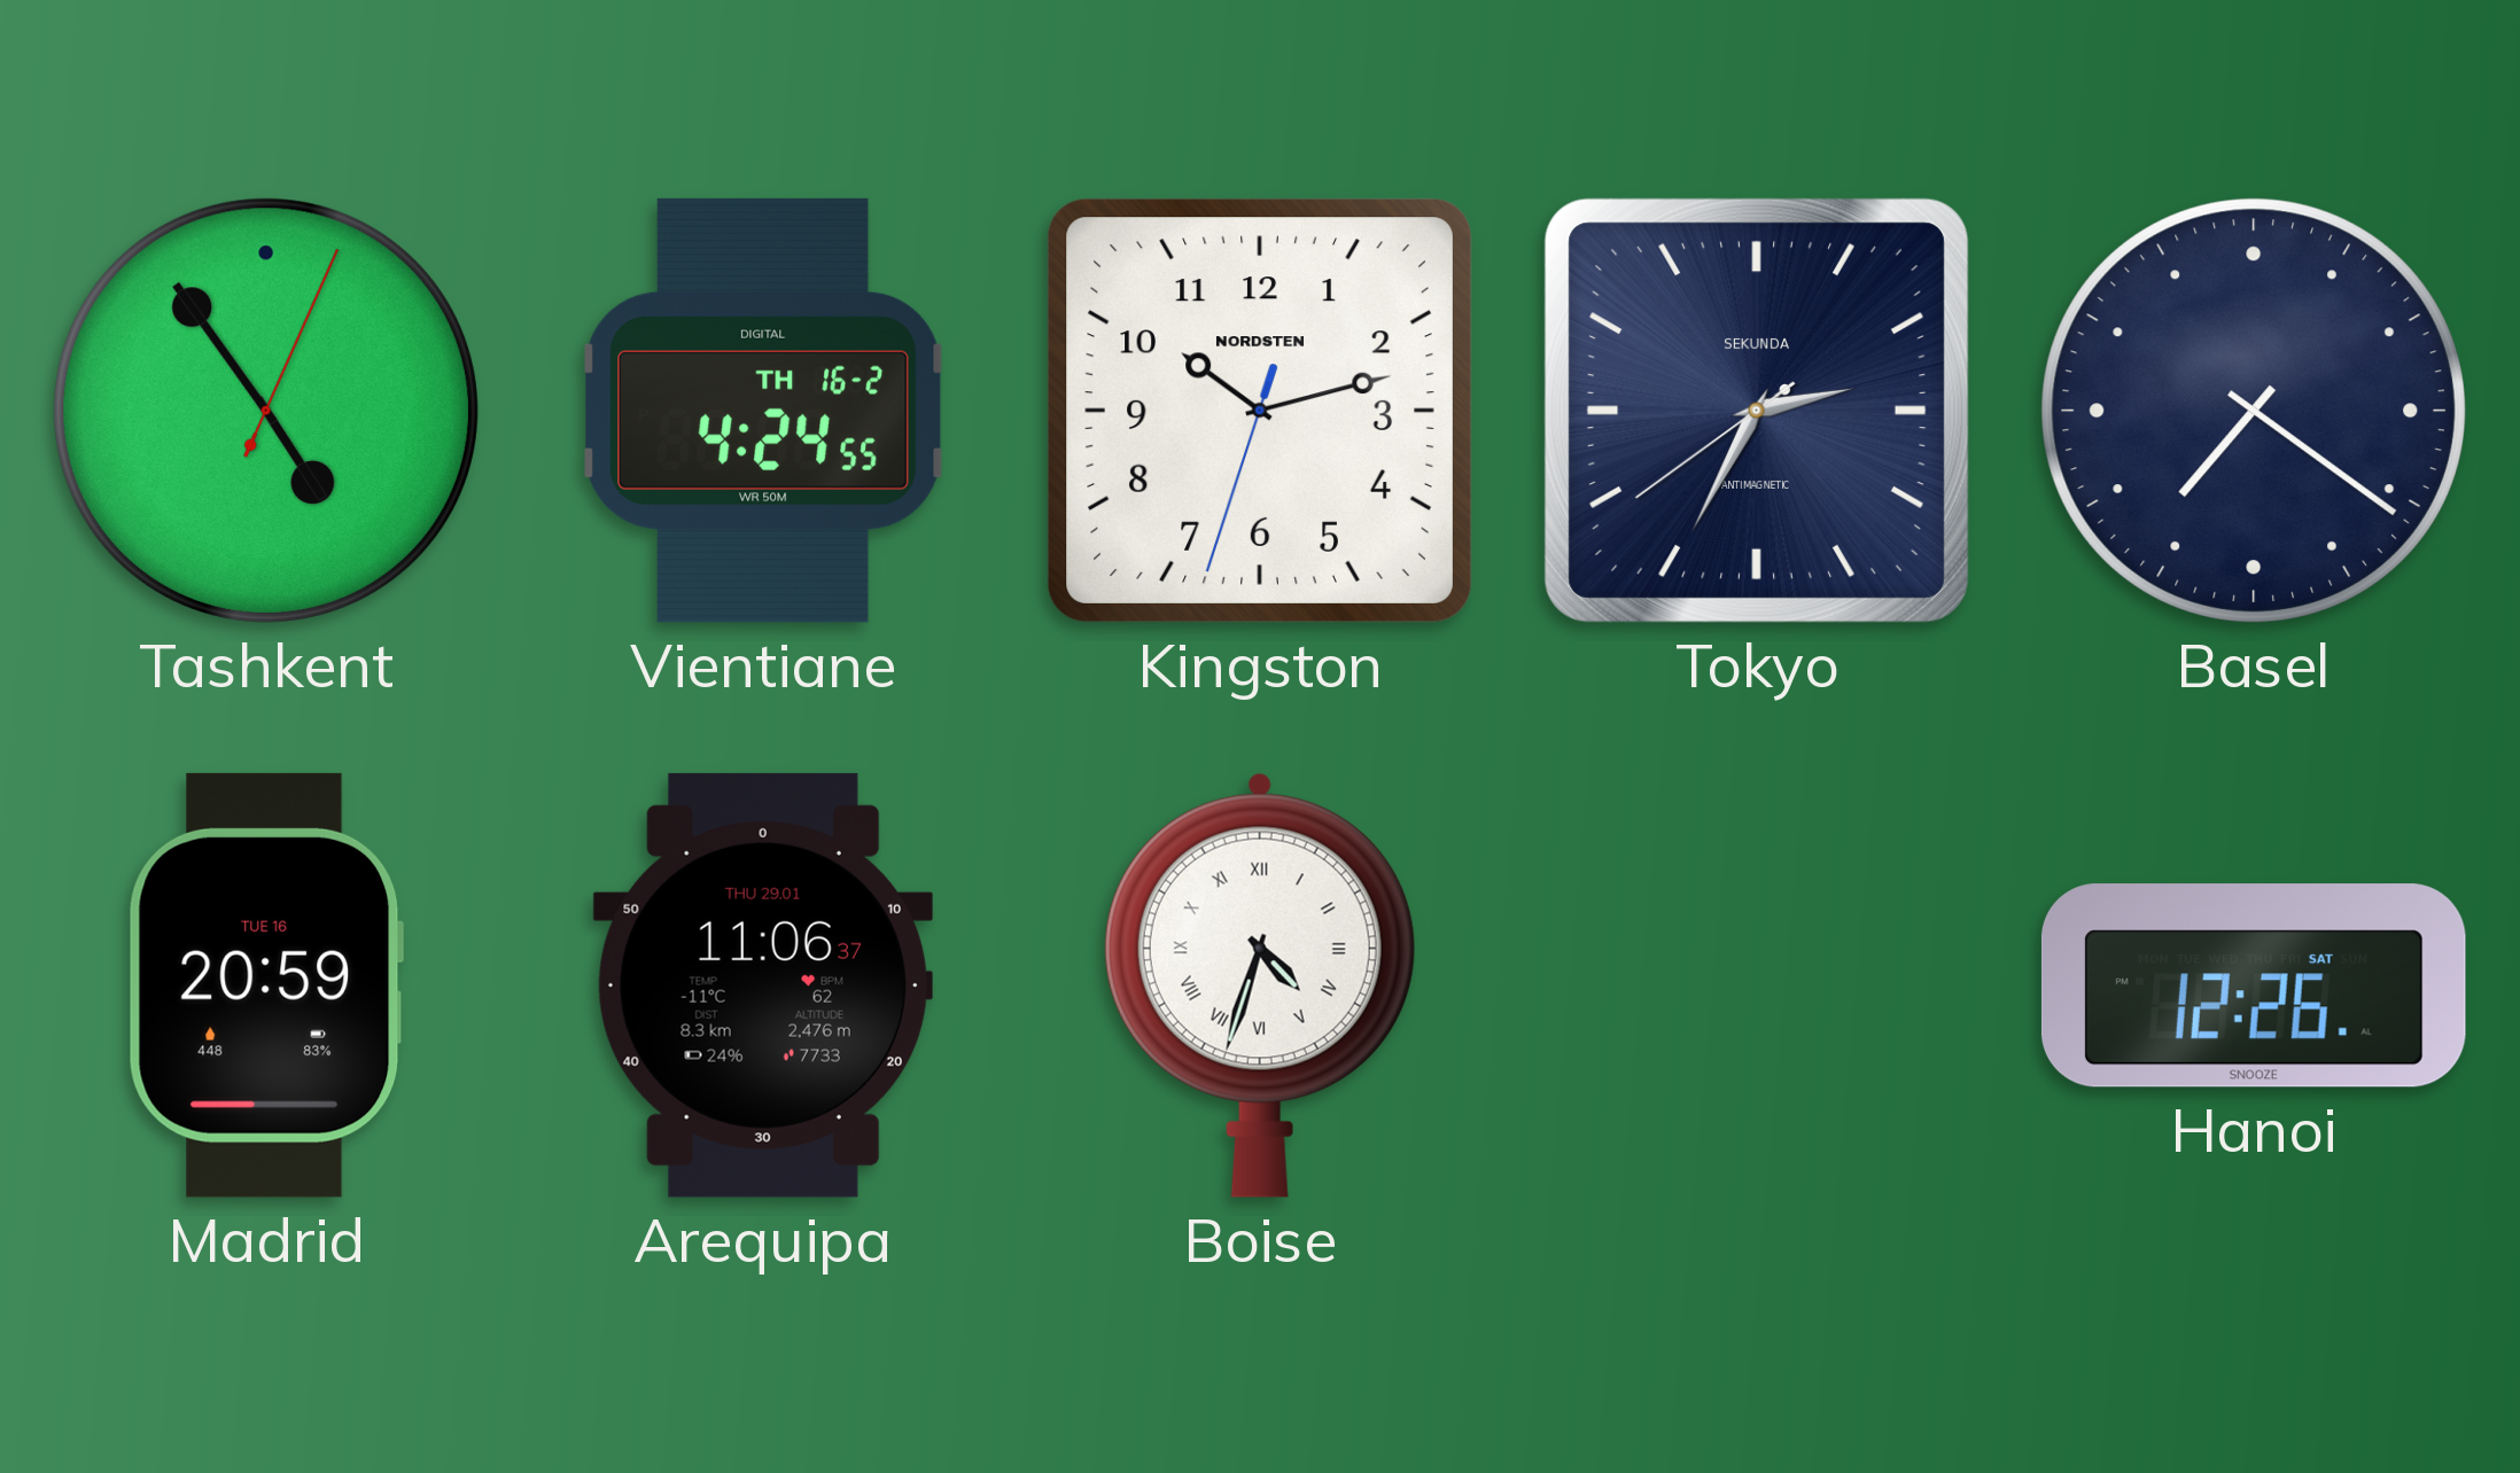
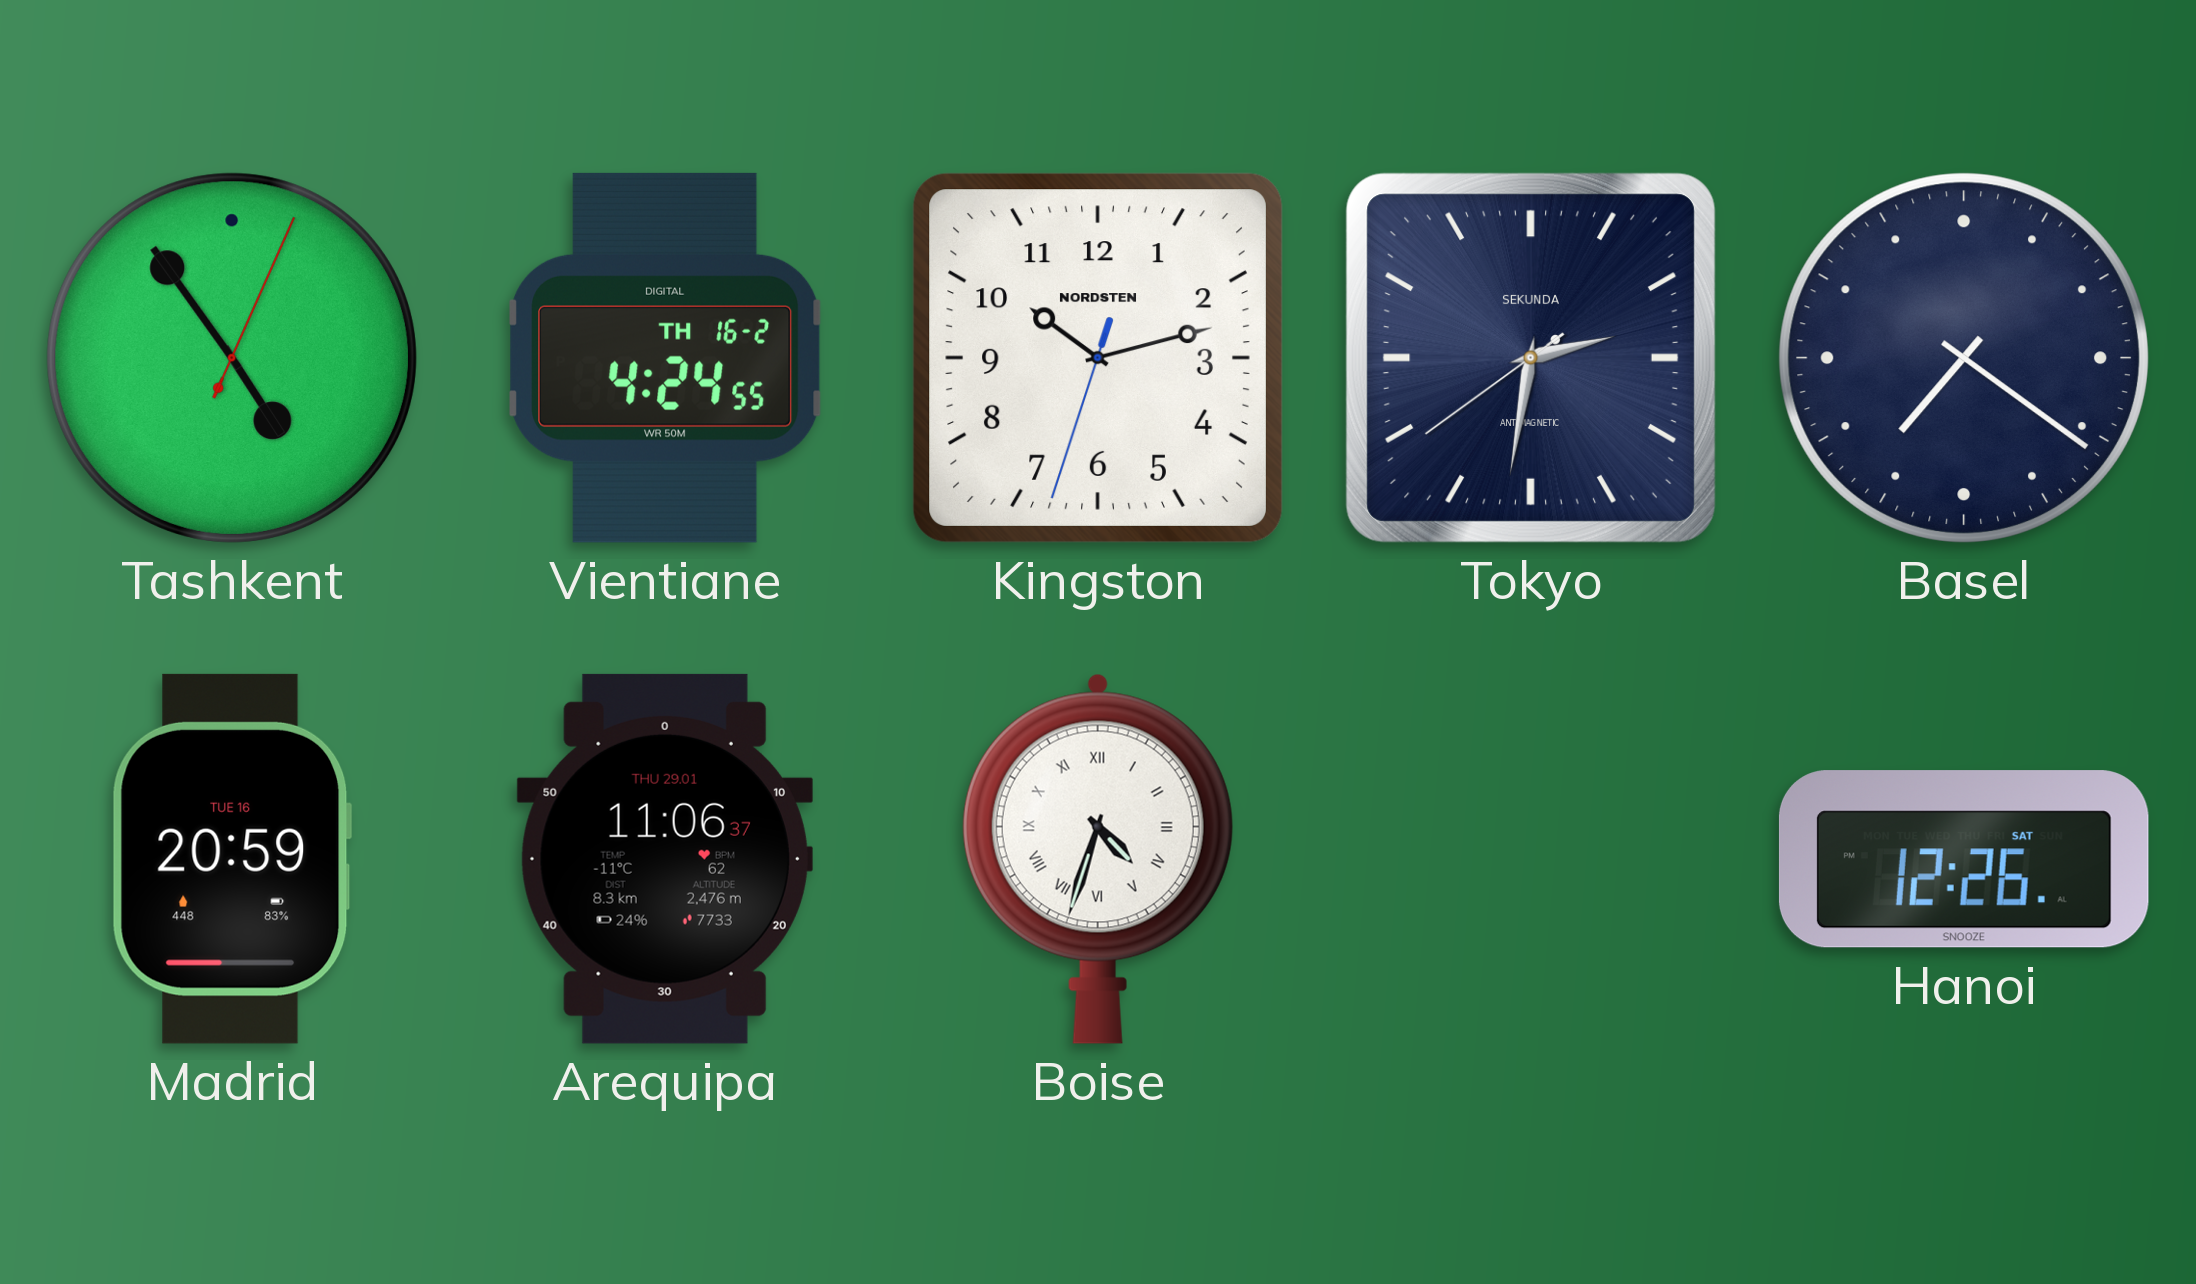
Tokyo: 2:34 -> 2:31
